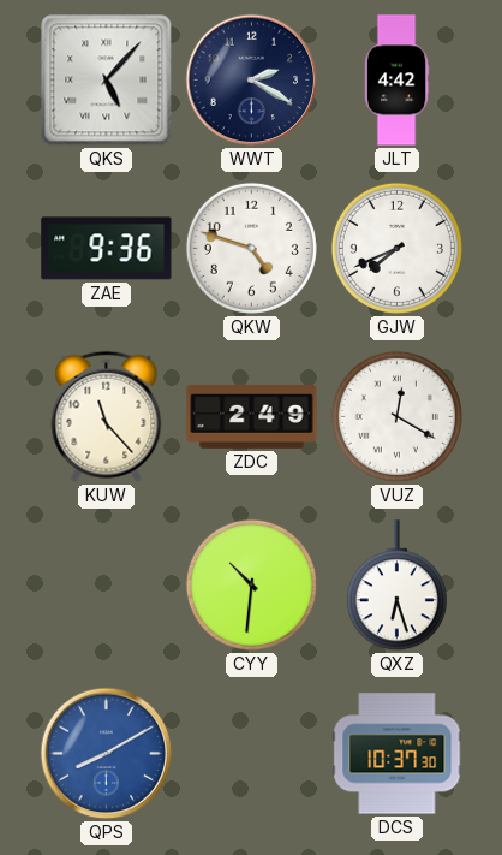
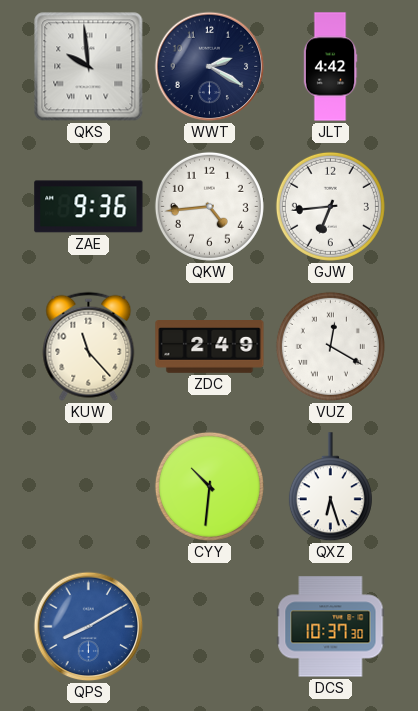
QKS: 5:07 -> 9:59
QKW: 4:48 -> 4:44
GJW: 7:41 -> 6:44
